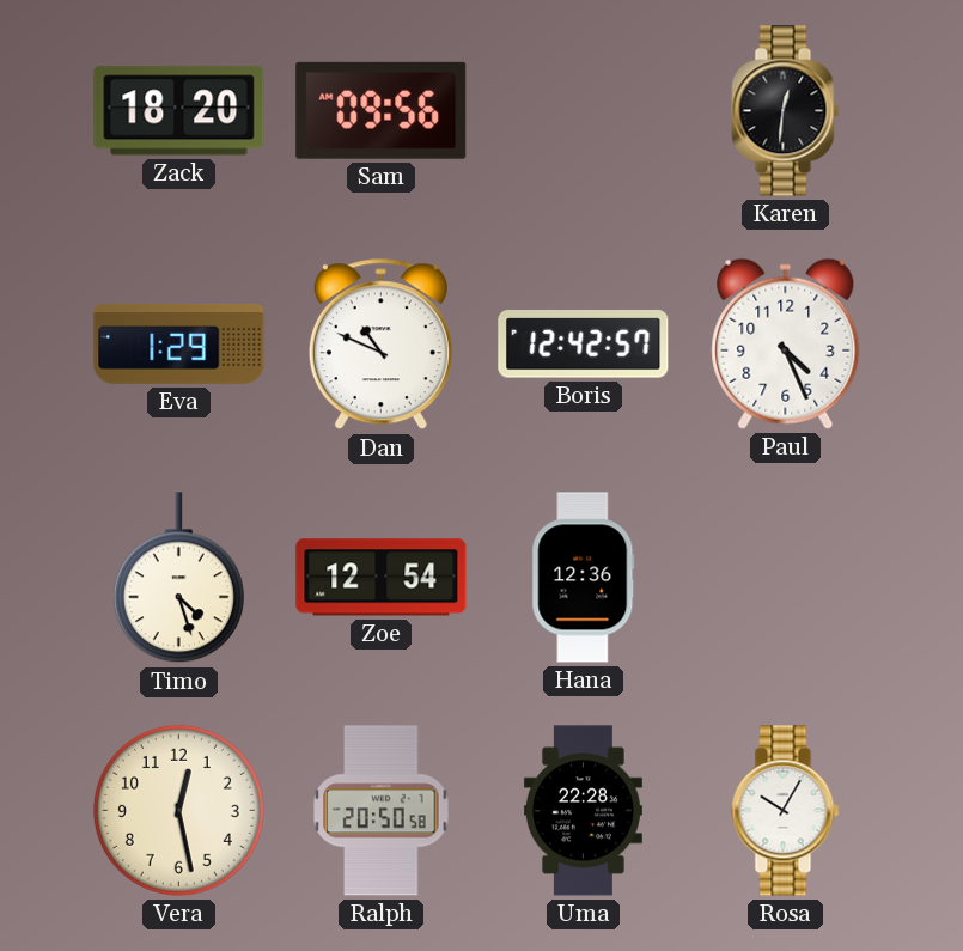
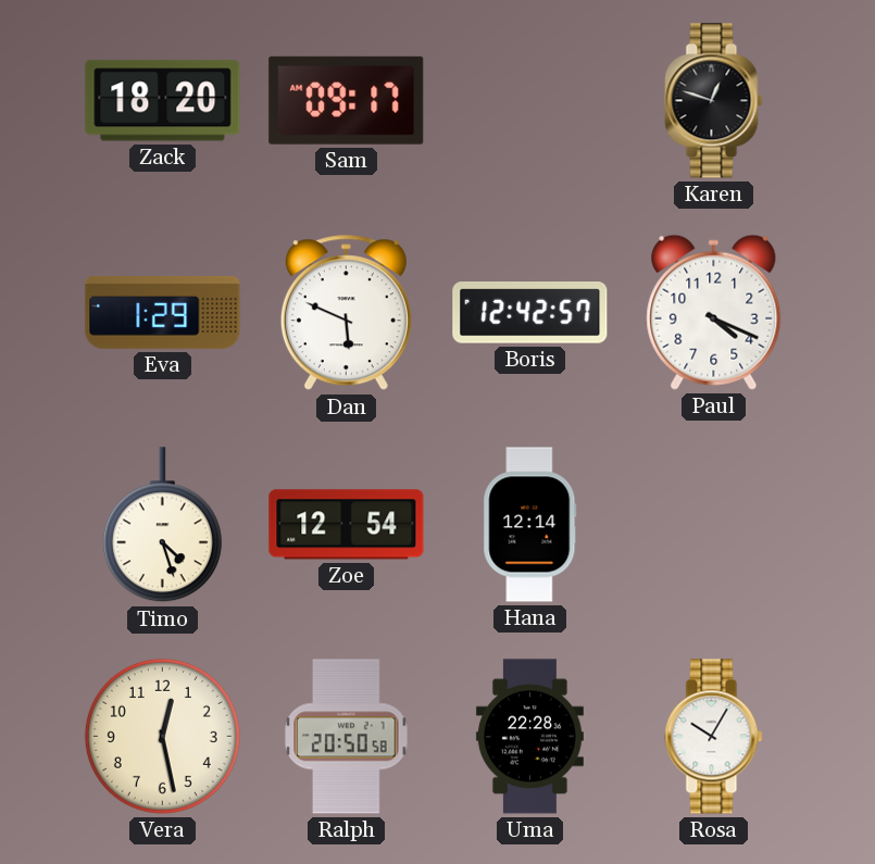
Sam: 09:56 -> 09:17
Karen: 12:31 -> 12:48
Dan: 10:49 -> 5:49
Paul: 4:26 -> 4:19
Hana: 12:36 -> 12:14
